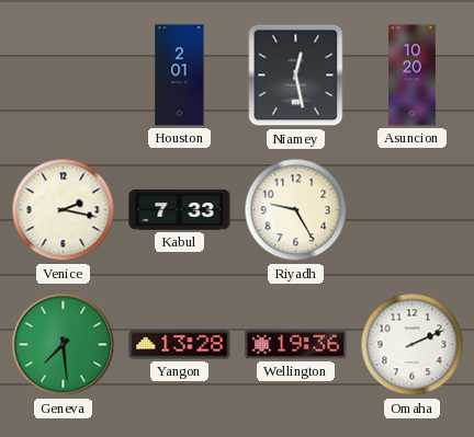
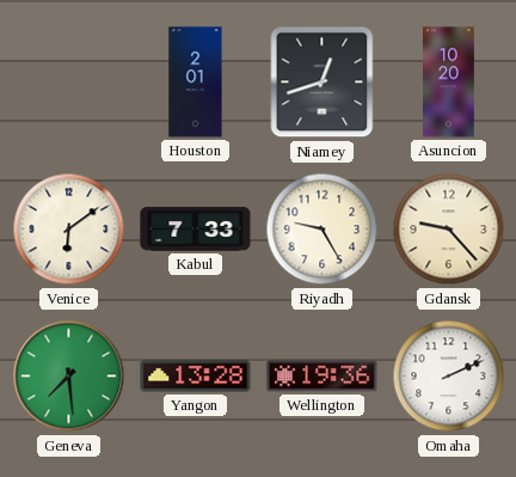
Niamey: 12:28 -> 12:42
Venice: 2:17 -> 6:09
Gdansk: none -> 9:23
